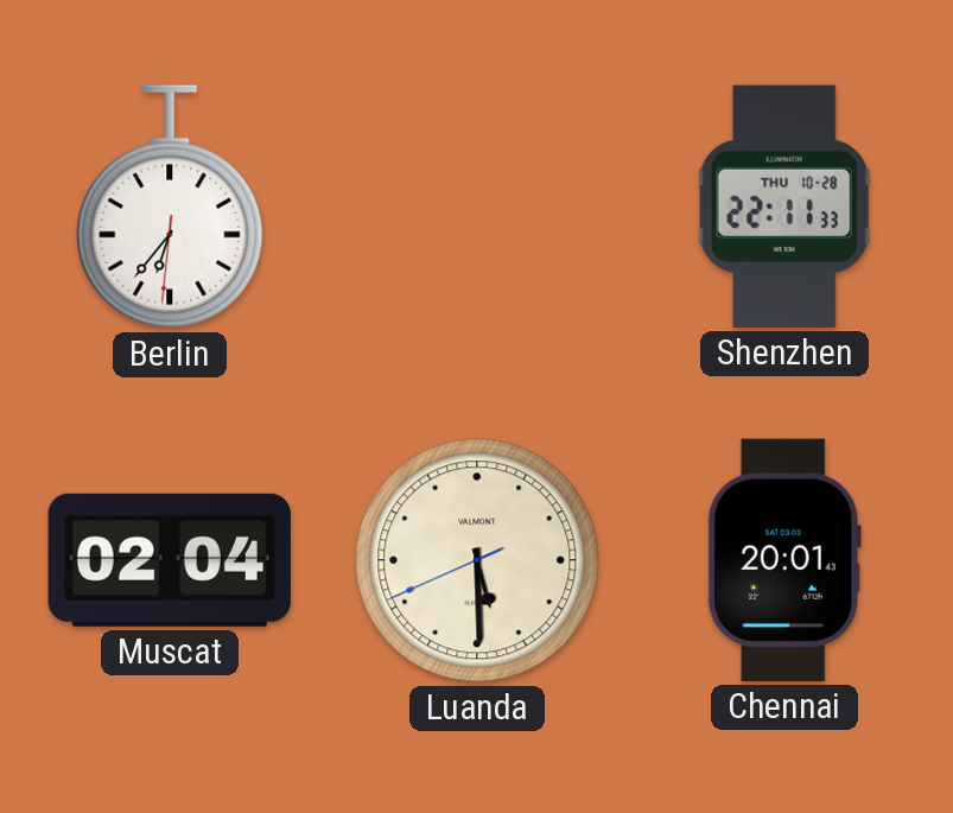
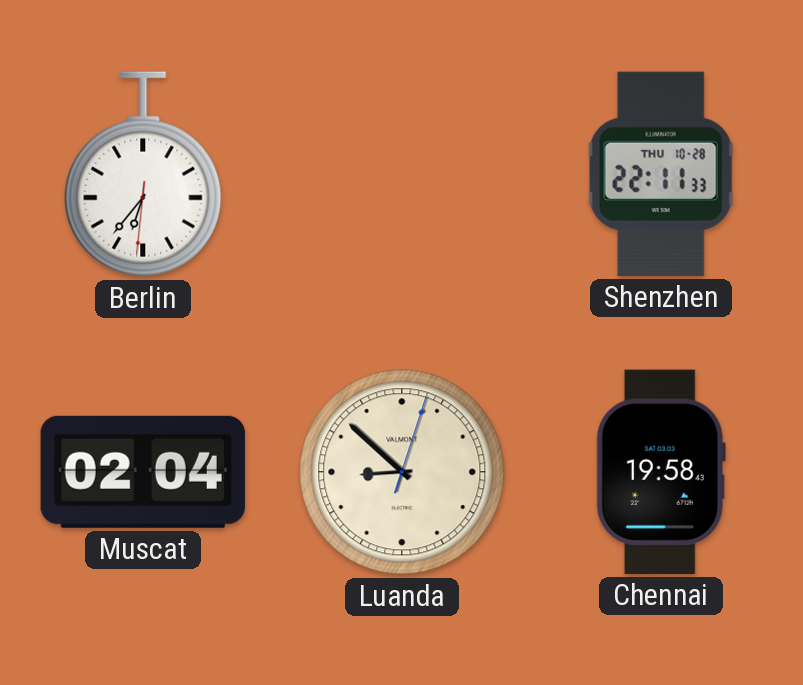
Luanda: 5:29 -> 8:52
Chennai: 20:01 -> 19:58
